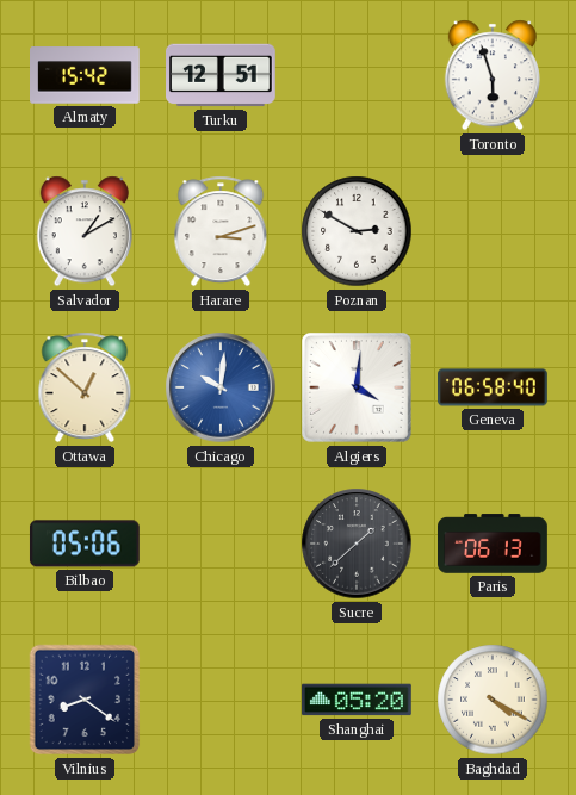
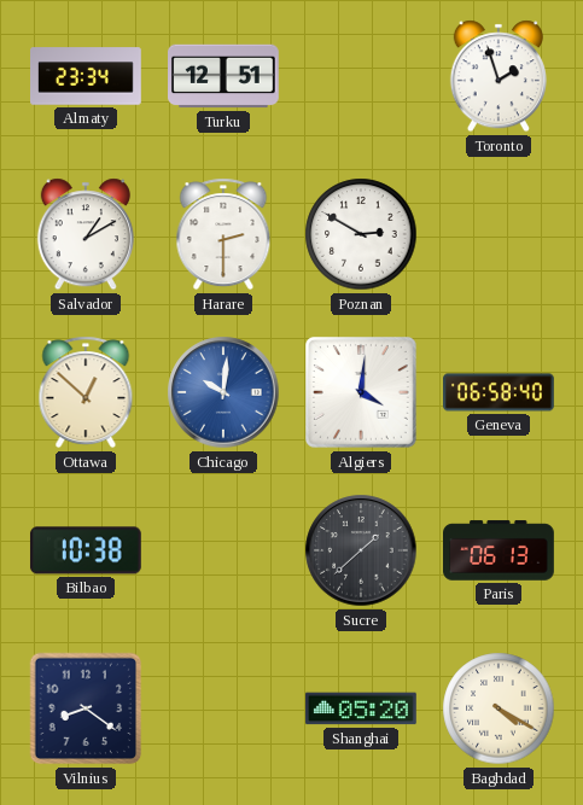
Almaty: 15:42 -> 23:34
Toronto: 5:57 -> 1:57
Harare: 3:12 -> 2:30
Bilbao: 05:06 -> 10:38
